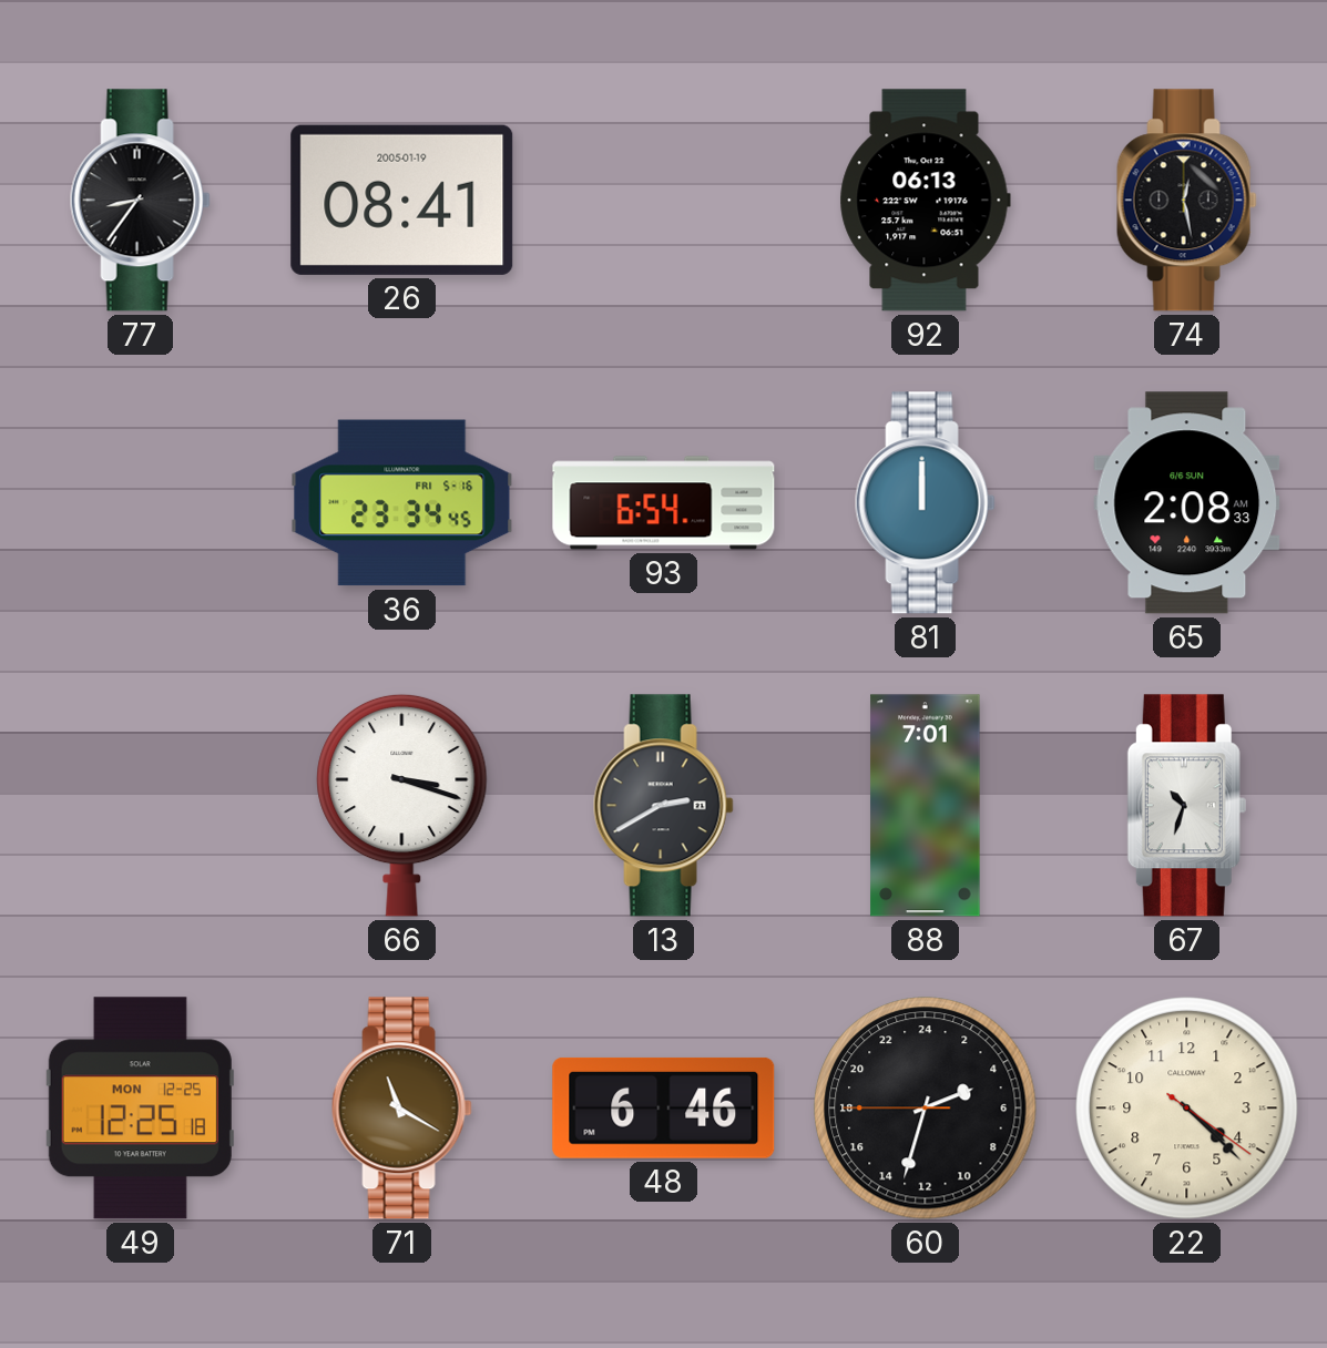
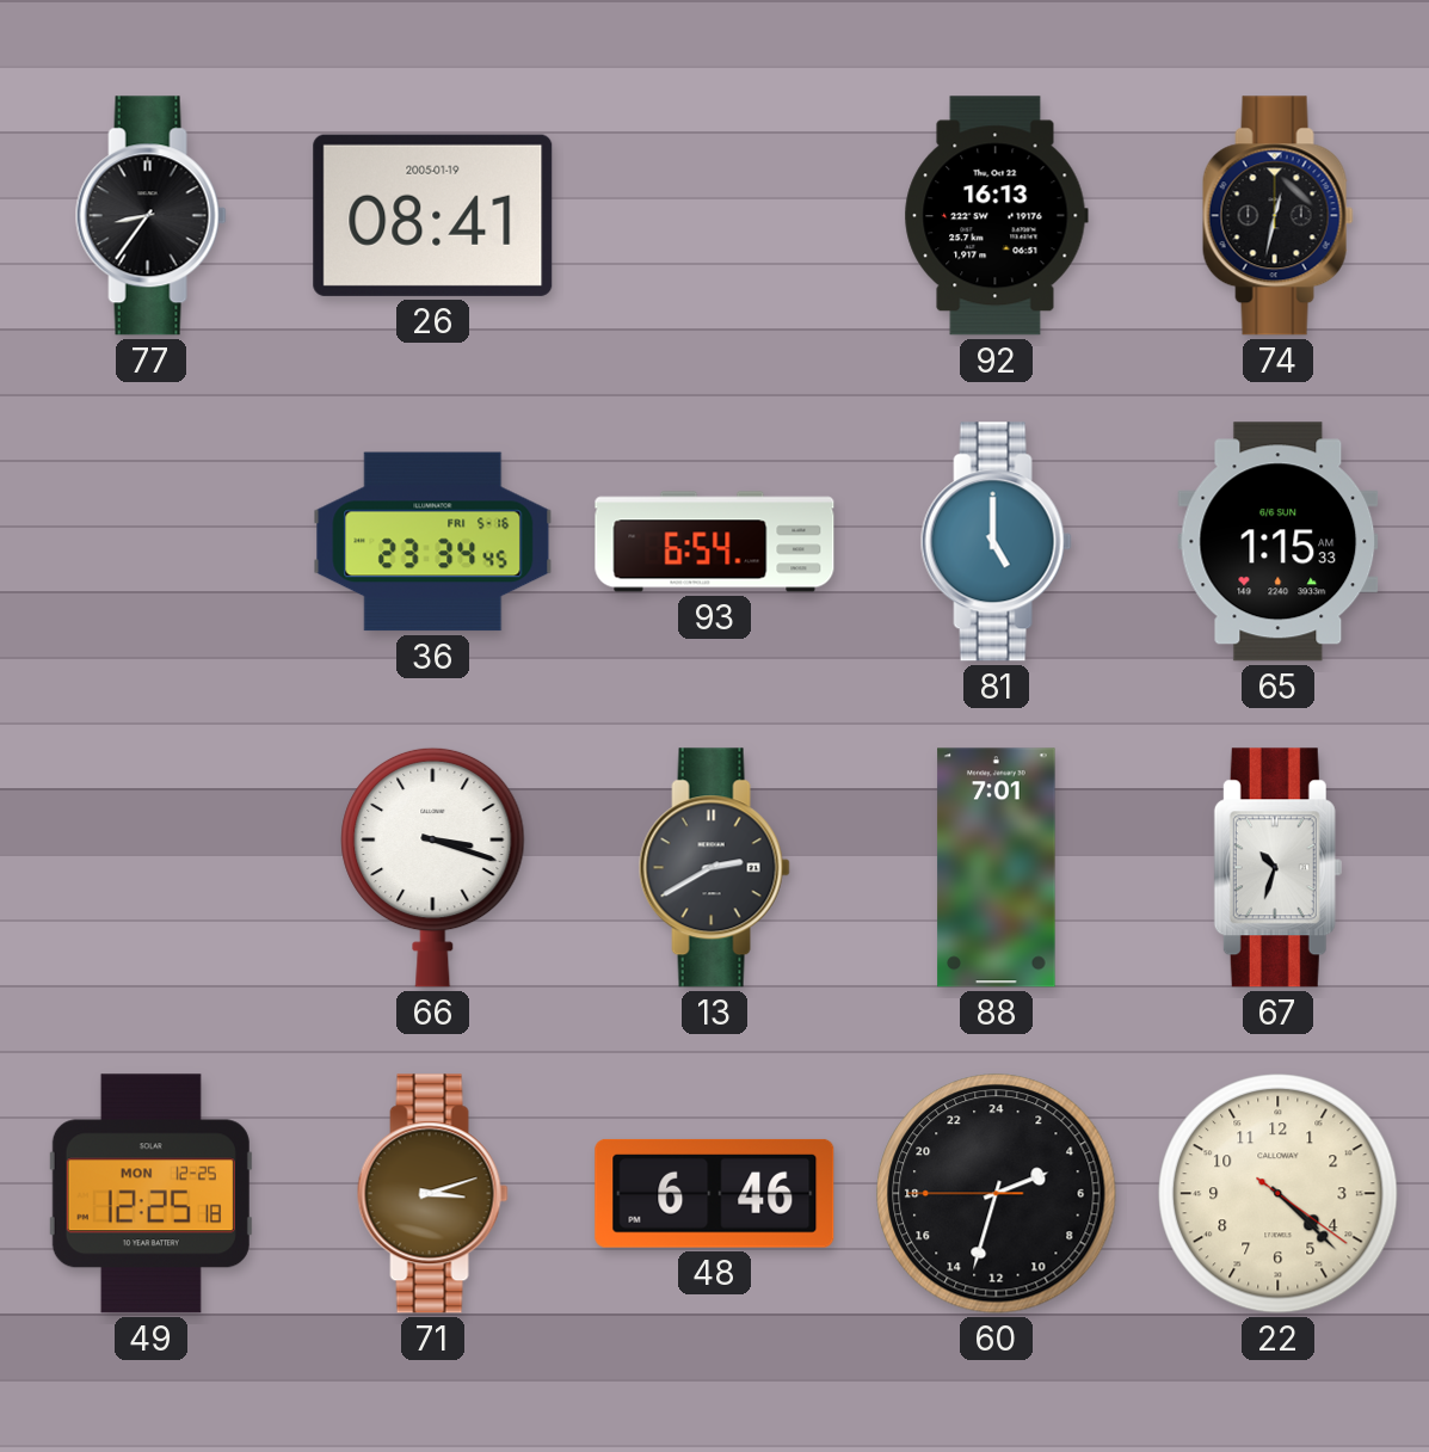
92: 06:13 -> 16:13
74: 12:28 -> 12:32
81: 12:00 -> 5:00
65: 2:08 -> 1:15
71: 11:20 -> 3:12
